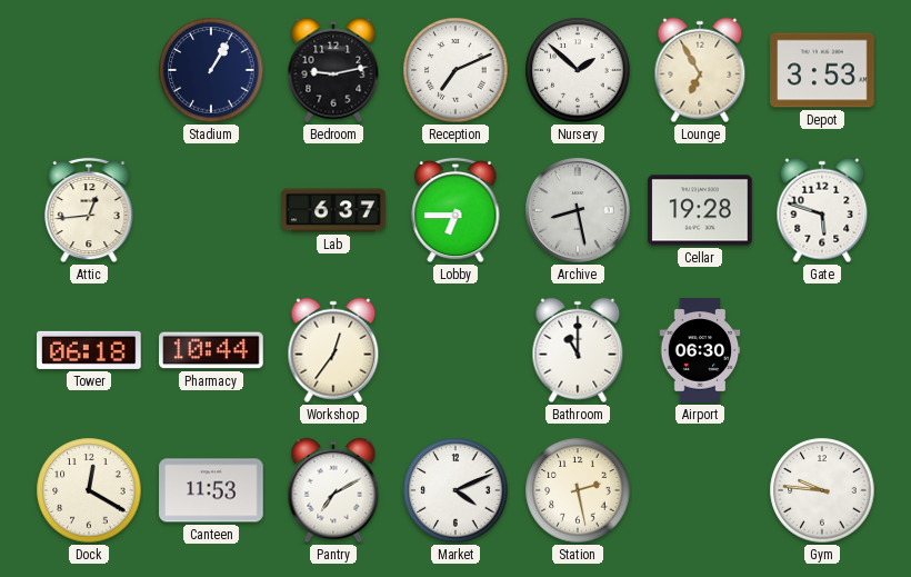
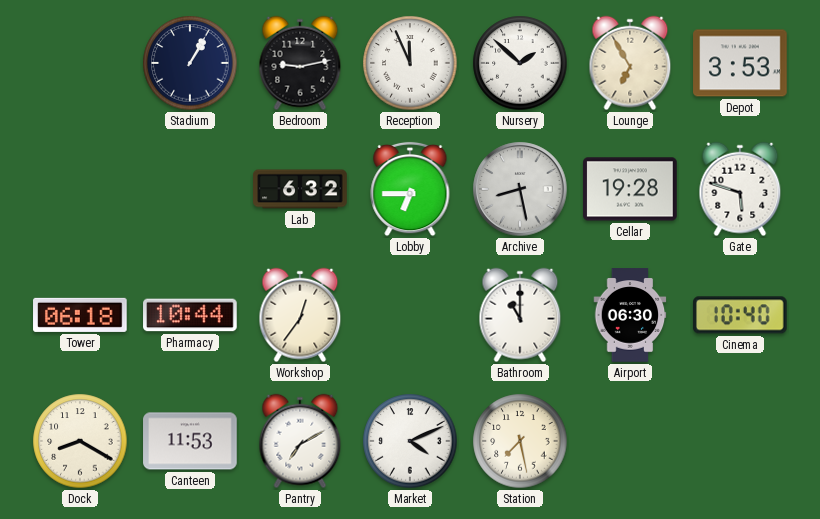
Reception: 7:11 -> 11:56
Attic: 12:44 -> none
Lab: 6:37 -> 6:32
Cinema: none -> 10:40
Dock: 12:20 -> 8:20
Station: 2:28 -> 7:28
Gym: 9:46 -> none
